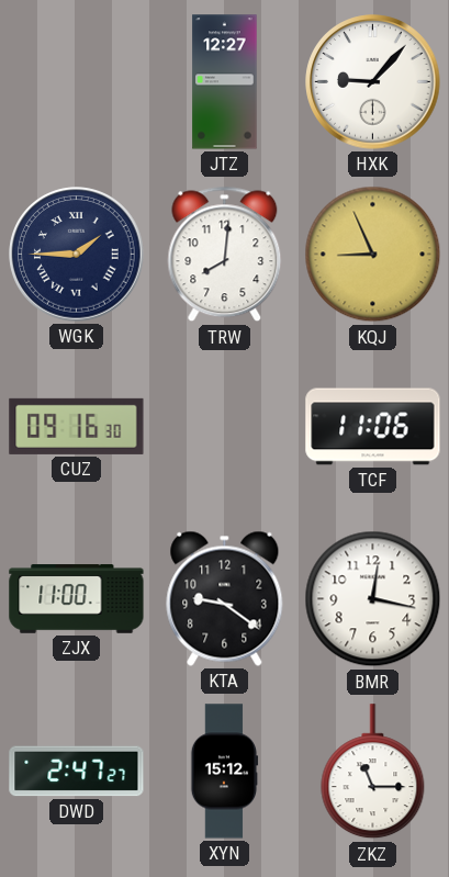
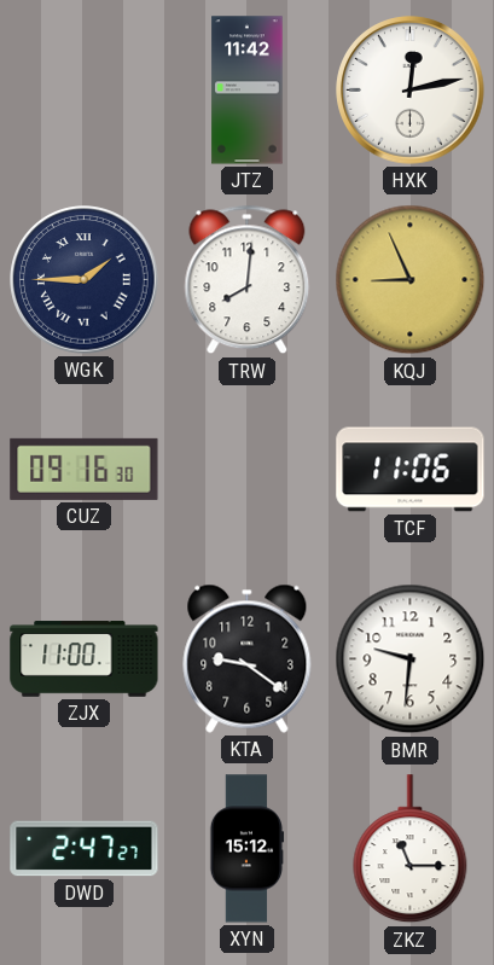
JTZ: 12:27 -> 11:42
HXK: 9:07 -> 12:13
BMR: 12:17 -> 9:31
